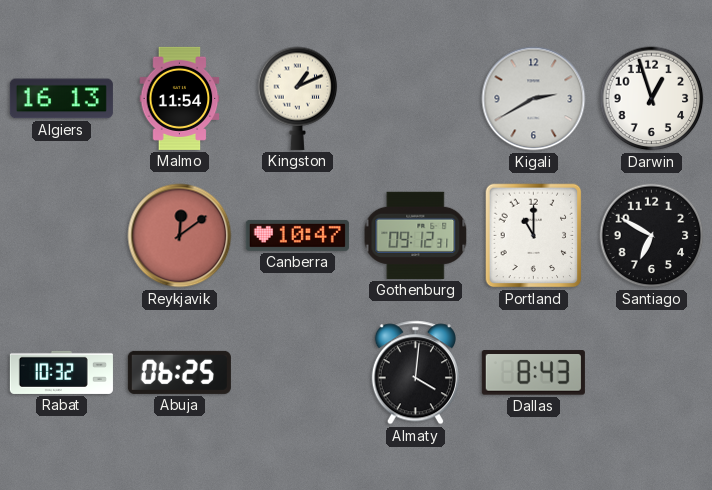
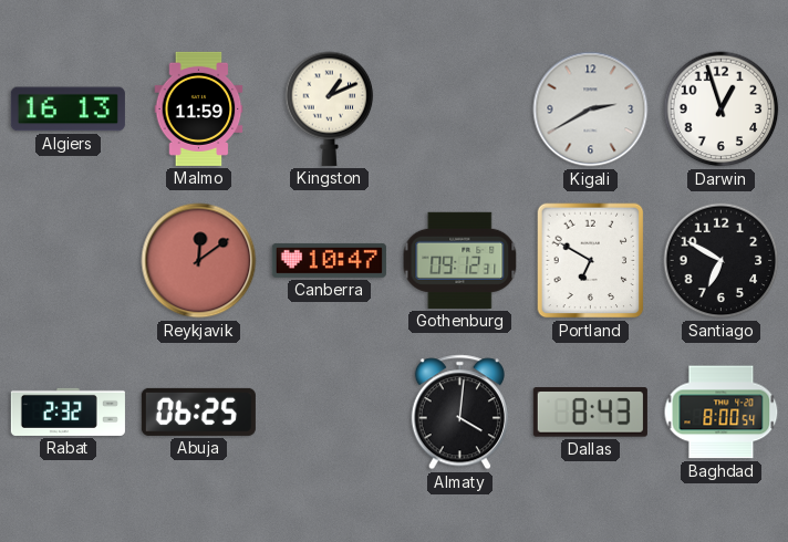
Malmo: 11:54 -> 11:59
Portland: 11:00 -> 6:50
Rabat: 10:32 -> 2:32
Baghdad: none -> 8:00
